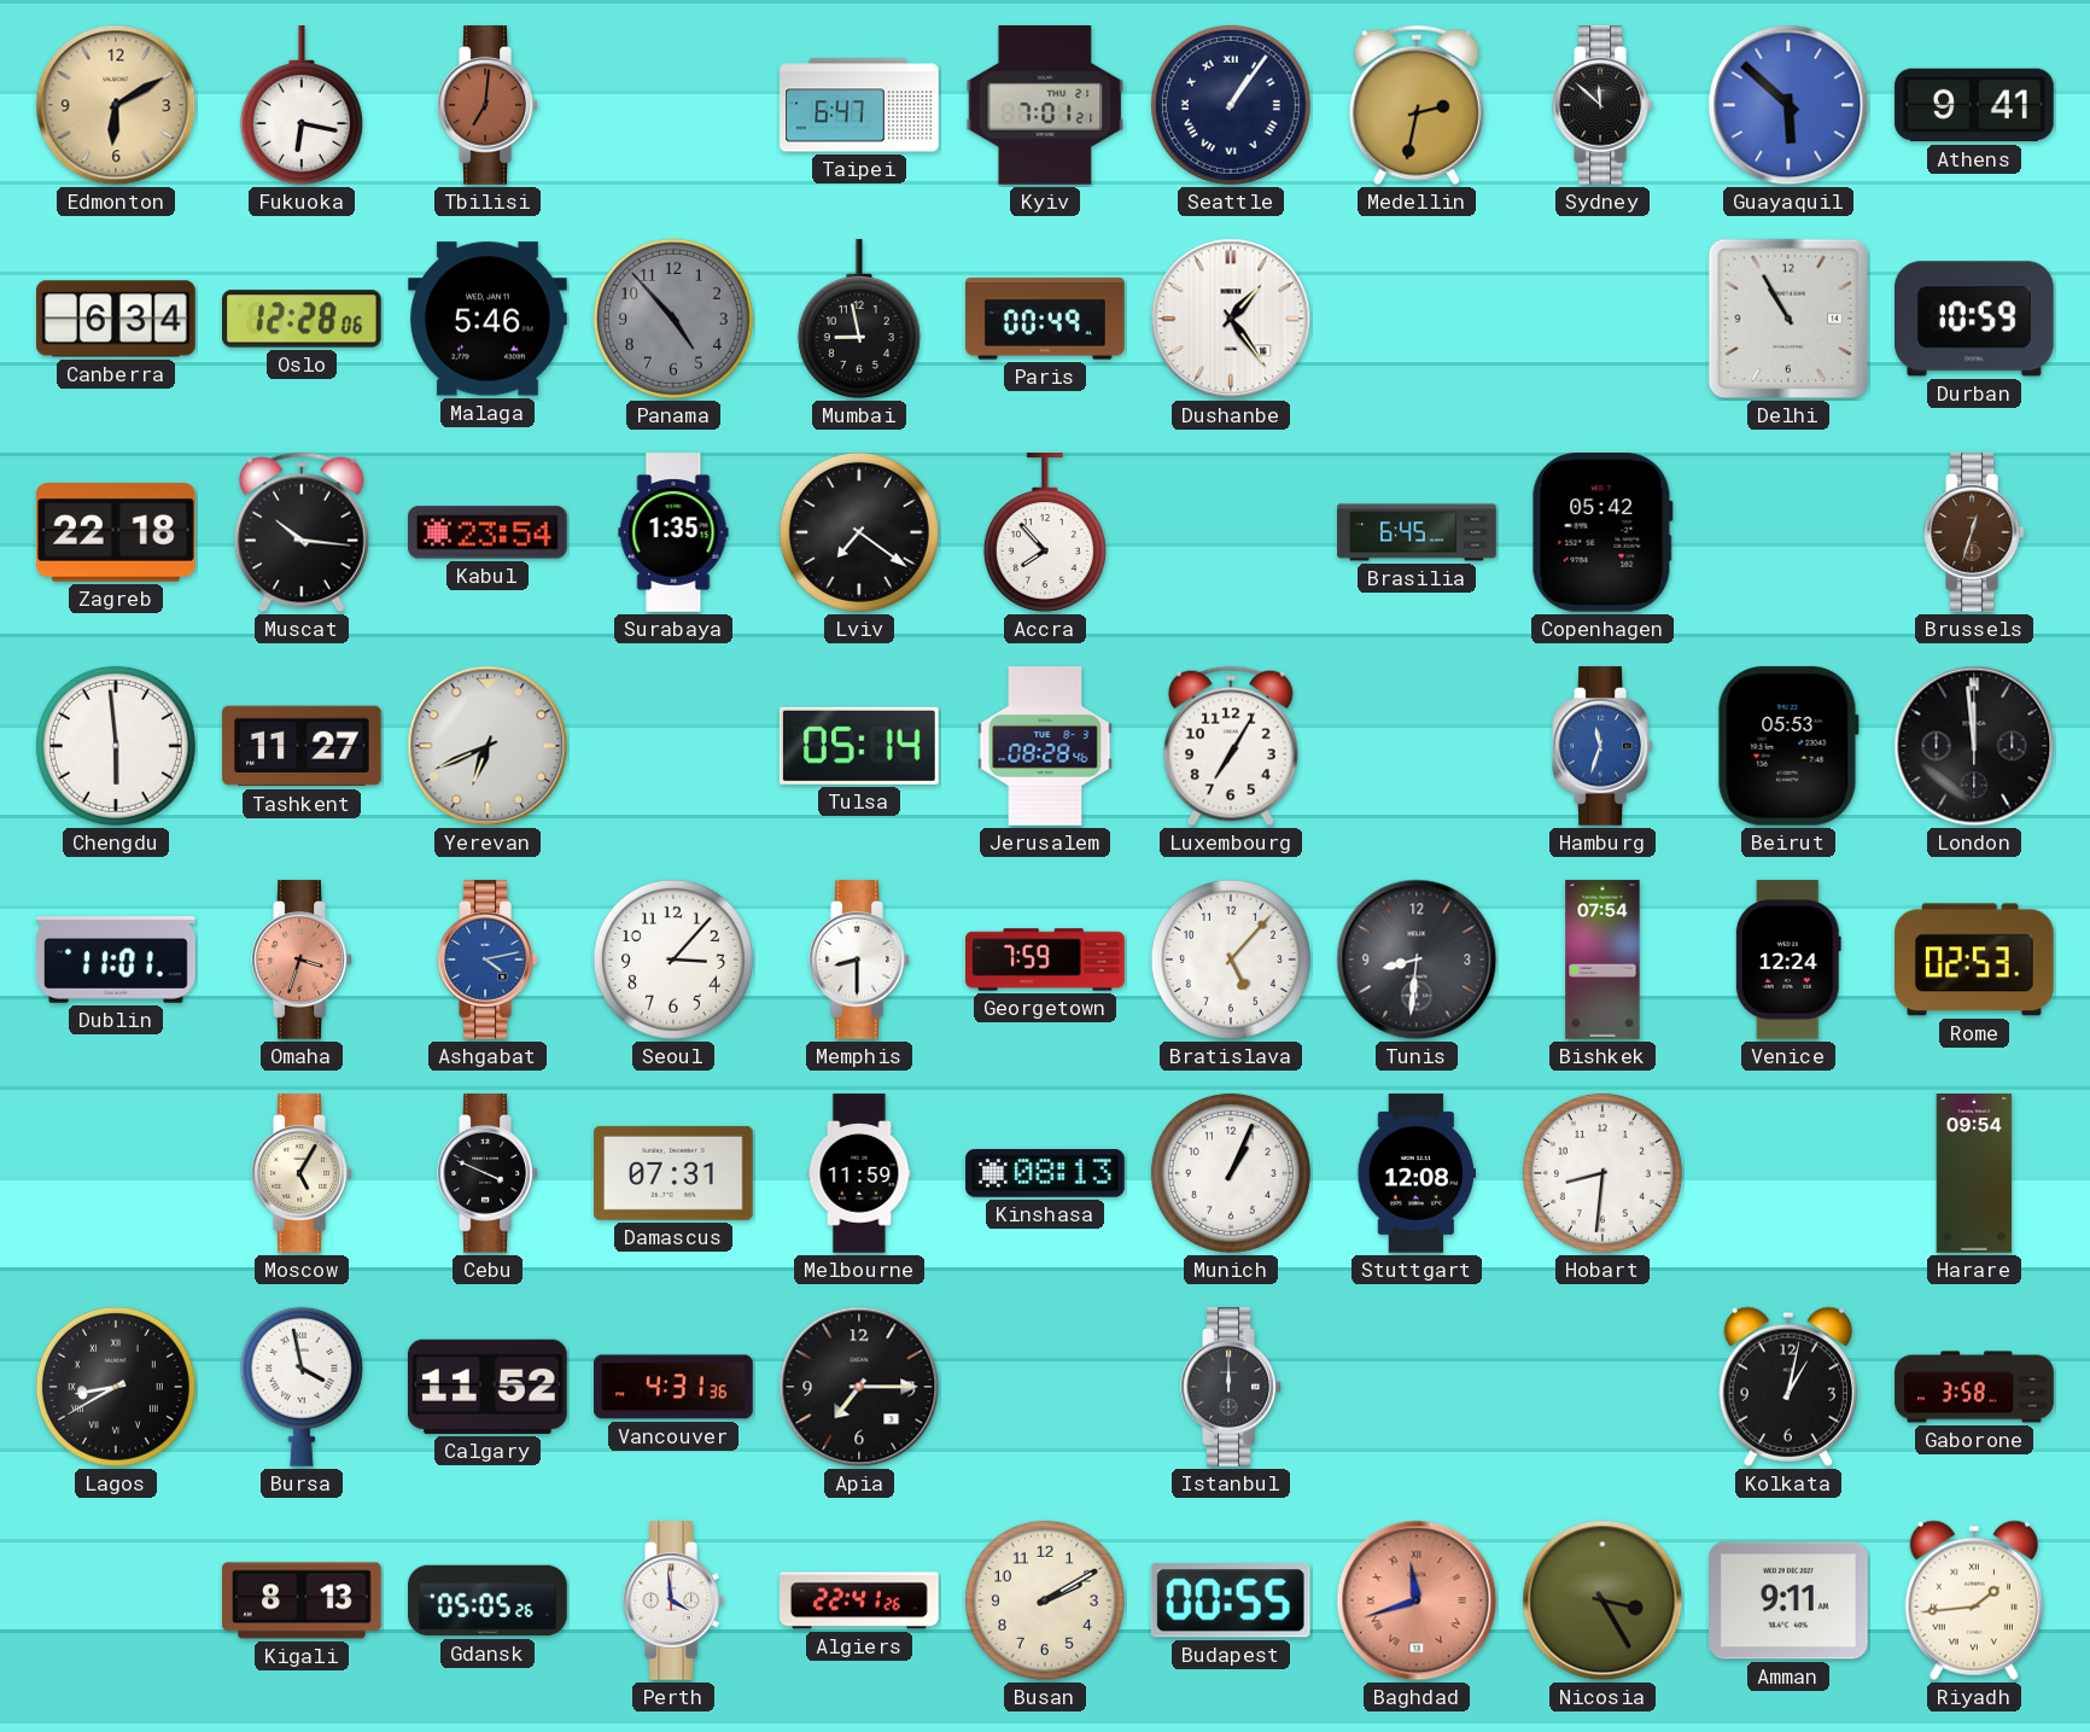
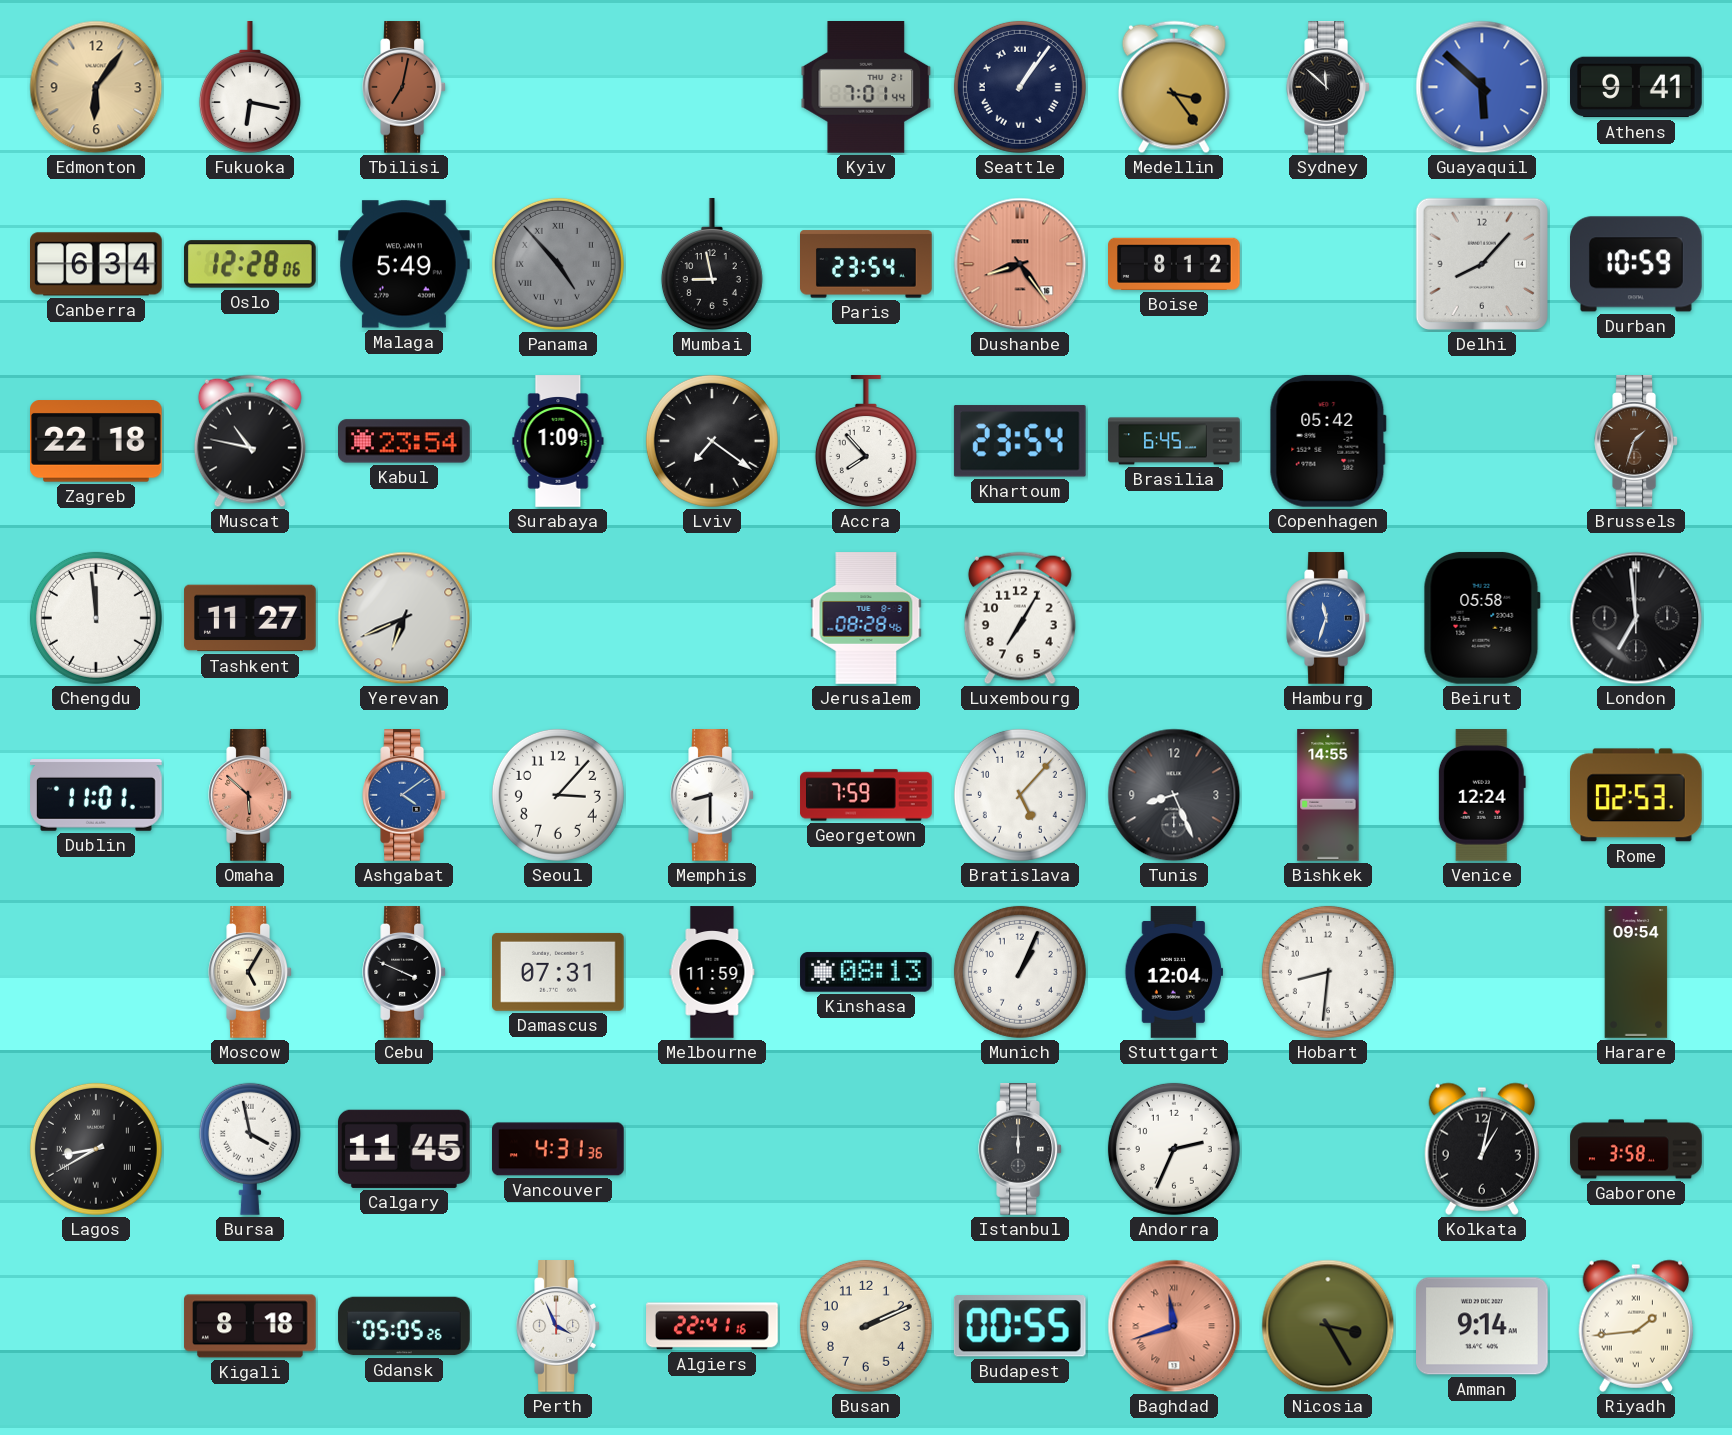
Edmonton: 6:10 -> 6:06
Tbilisi: 7:01 -> 7:02
Taipei: 6:47 -> none
Kyiv: 7:01:21 -> 7:01:44
Medellin: 2:32 -> 3:24
Malaga: 5:46 -> 5:49
Panama numerals: Arabic -> Roman
Paris: 00:49 -> 23:54
Dushanbe: 1:24 -> 8:24
Dushanbe dial: white -> salmon
Boise: none -> 8:12
Delhi: 10:55 -> 8:07
Muscat: 10:16 -> 10:47
Surabaya: 1:35 -> 1:09
Khartoum: none -> 23:54
Brussels: 12:33 -> 1:33
Chengdu: 5:59 -> 11:59
Tulsa: 05:14 -> none
Beirut: 05:53 -> 05:58
London: 11:59 -> 6:59
Omaha: 3:33 -> 5:52
Ashgabat: 4:13 -> 4:09
Tunis: 8:31 -> 8:26
Bishkek: 07:54 -> 14:55
Stuttgart: 12:08 -> 12:04
Calgary: 11:52 -> 11:45
Apia: 7:15 -> none
Andorra: none -> 2:34
Kigali: 8:13 -> 8:18
Perth: 3:59 -> 3:56
Algiers: 22:41:26 -> 22:41:16
Busan: 2:10 -> 2:11
Amman: 9:11 -> 9:14
